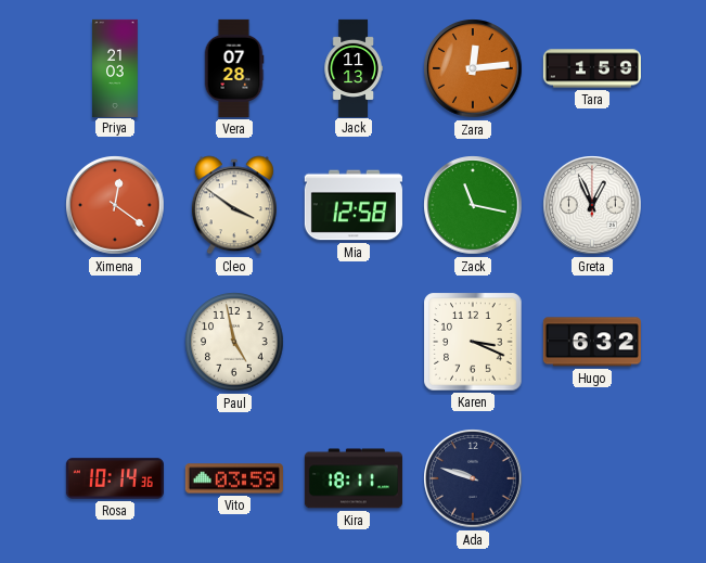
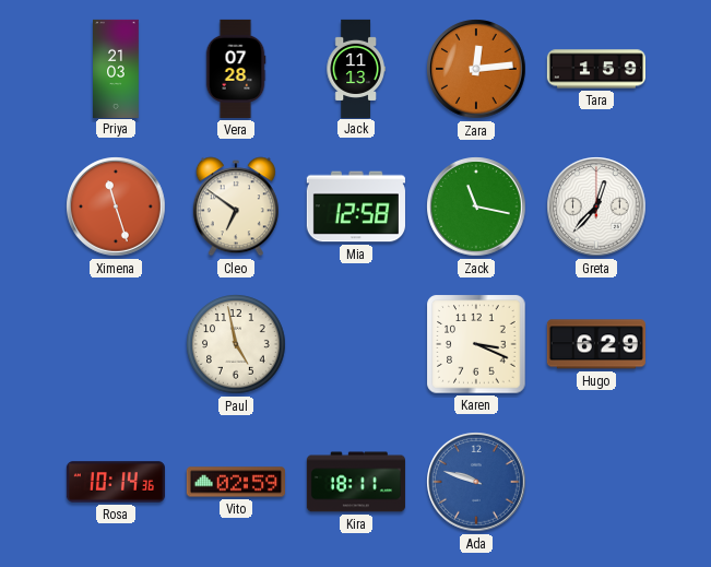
Ximena: 12:21 -> 11:27
Cleo: 3:51 -> 6:51
Greta: 12:56 -> 12:37
Hugo: 6:32 -> 6:29
Vito: 03:59 -> 02:59
Ada dial: navy -> blue
